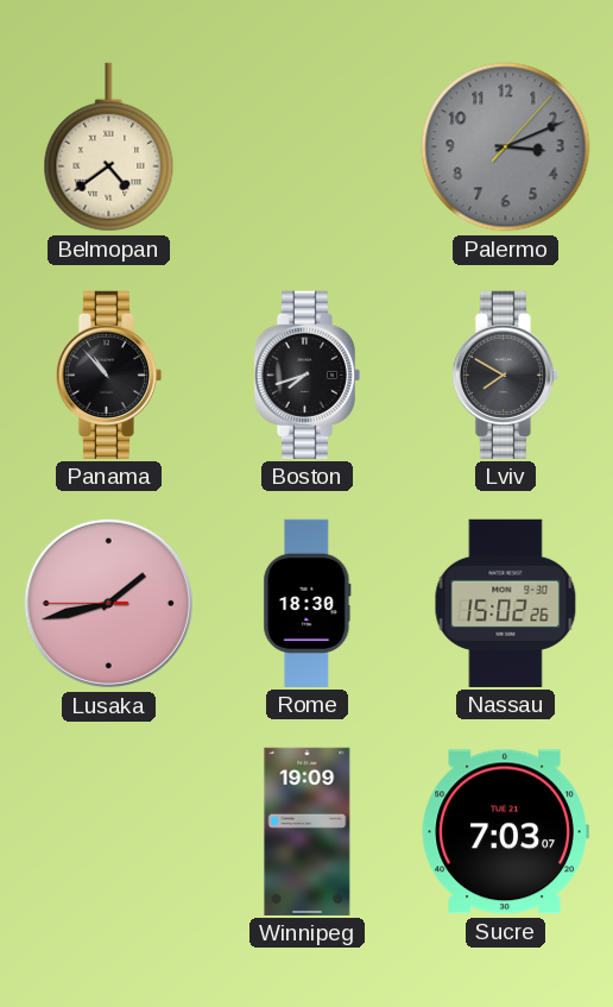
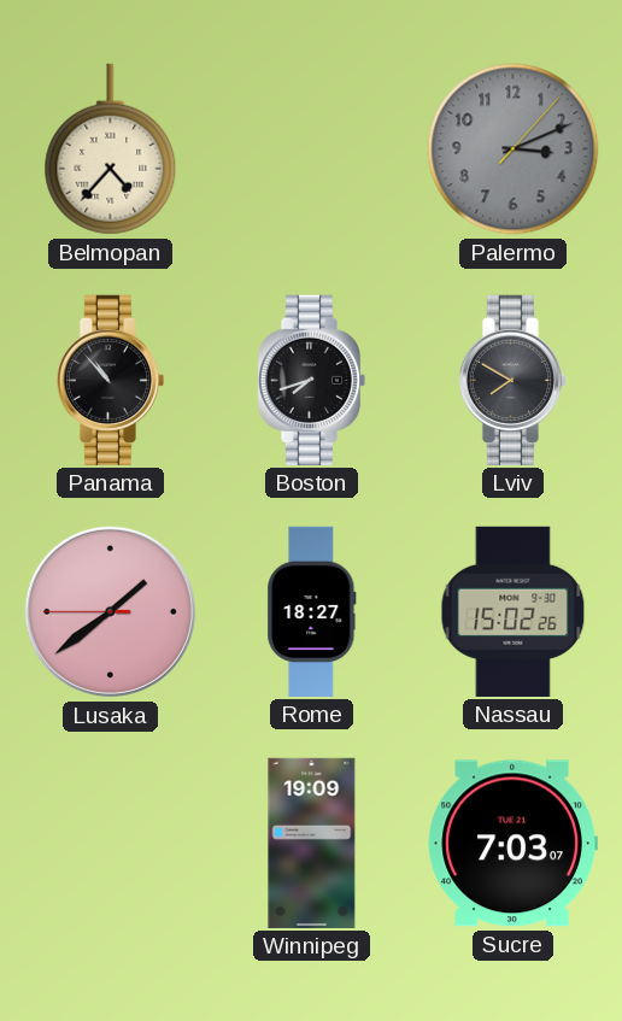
Belmopan: 4:39 -> 4:37
Lusaka: 1:42 -> 1:38
Rome: 18:30 -> 18:27
